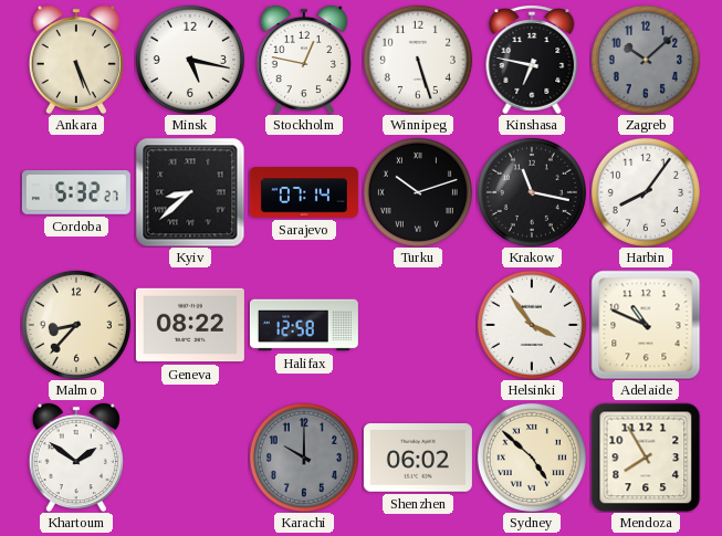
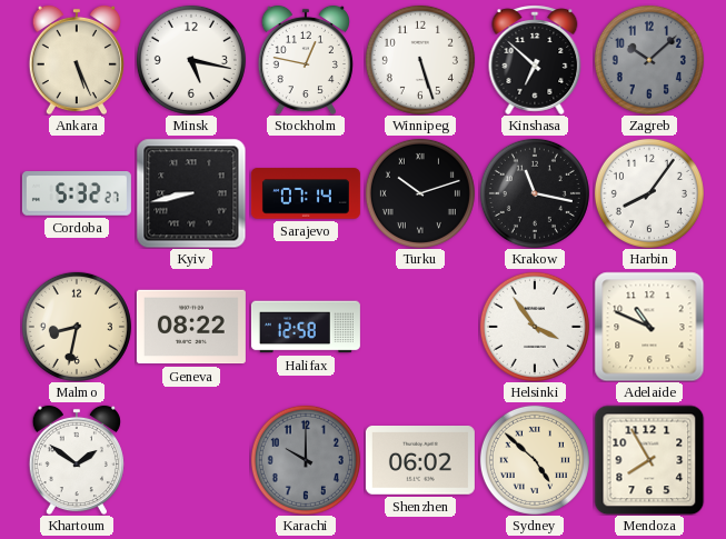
Kinshasa: 6:47 -> 6:52
Kyiv: 8:38 -> 8:43
Malmo: 8:37 -> 8:32
